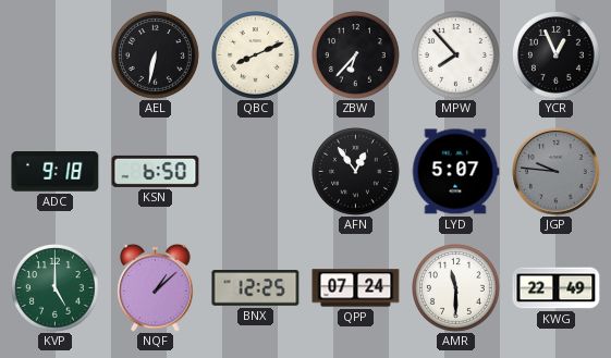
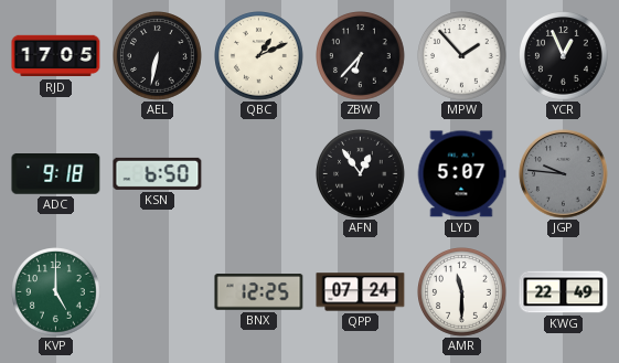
RJD: none -> 17:05
QBC: 8:11 -> 1:11
MPW: 7:53 -> 1:53
NQF: 1:08 -> none
